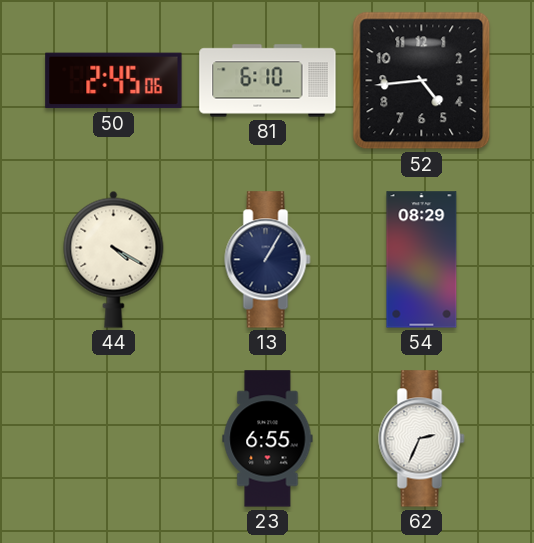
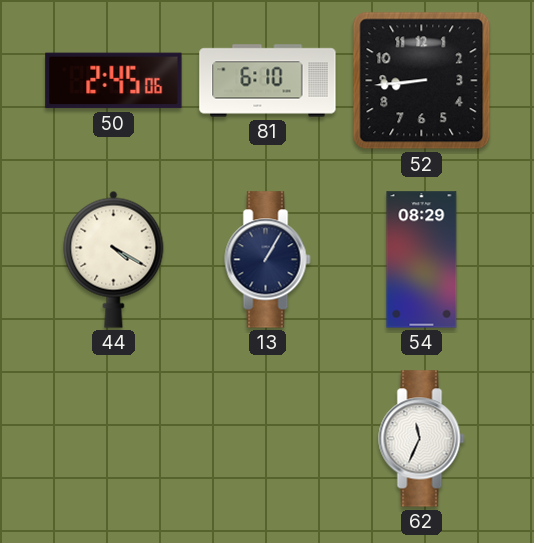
52: 4:44 -> 8:44
23: 6:55 -> none
62: 2:34 -> 11:34
